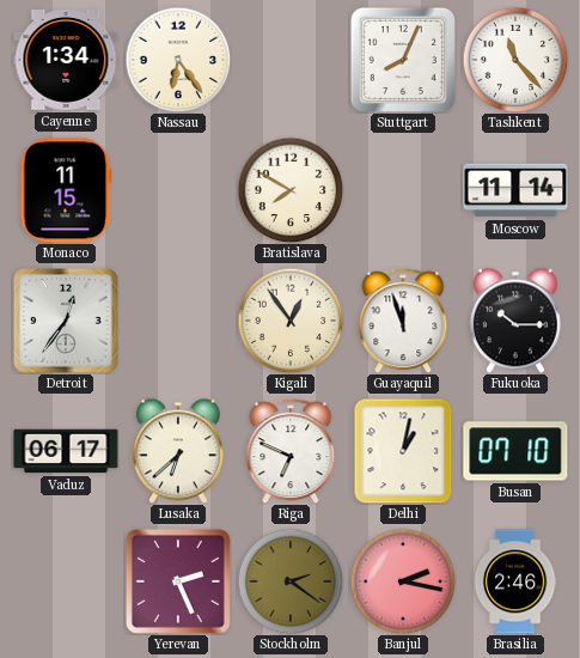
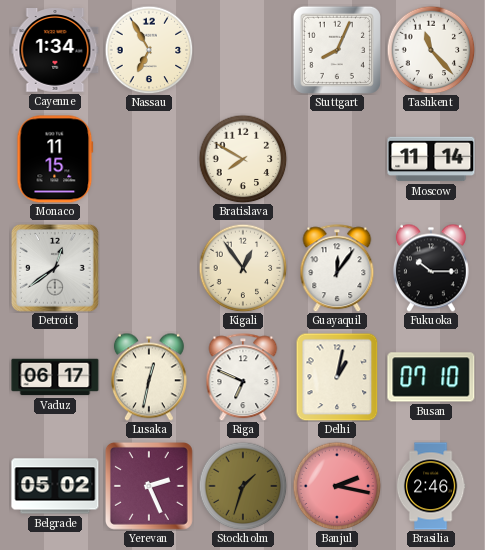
Nassau: 6:24 -> 6:55
Detroit: 12:36 -> 12:39
Guayaquil: 11:57 -> 12:06
Lusaka: 6:38 -> 12:32
Belgrade: none -> 05:02
Stockholm: 2:21 -> 1:33
